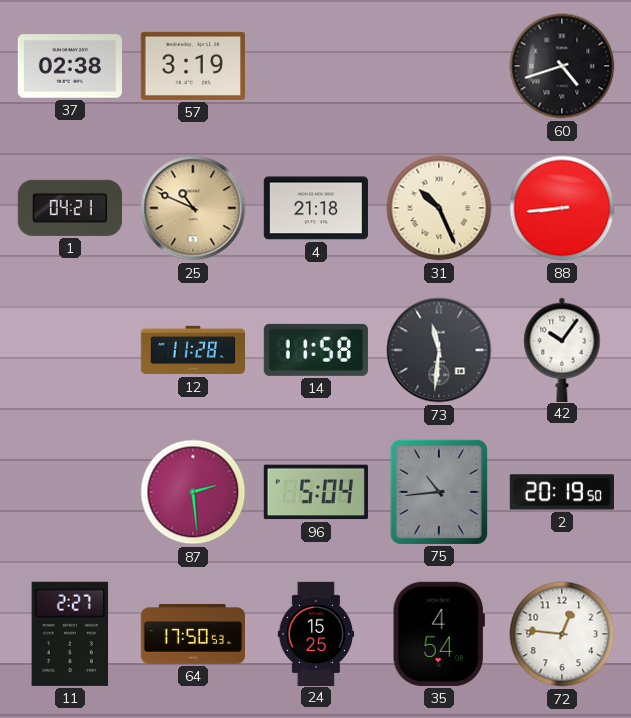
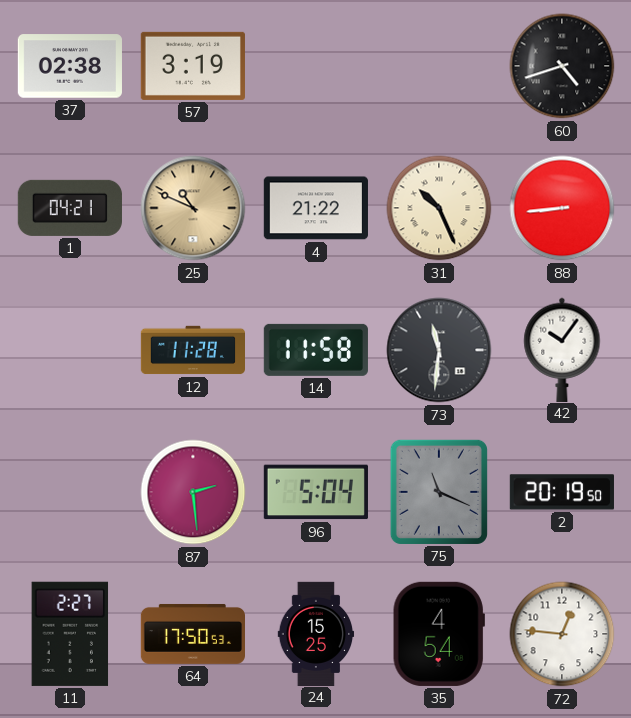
4: 21:18 -> 21:22
75: 10:44 -> 11:19
